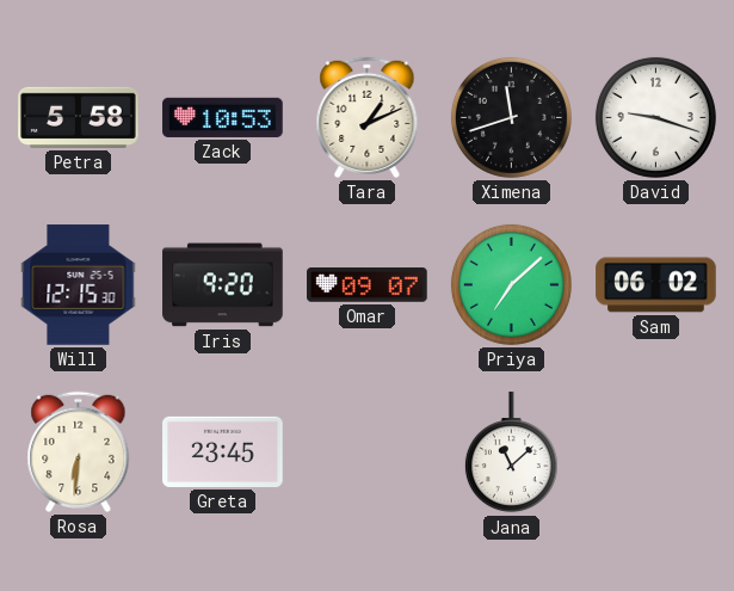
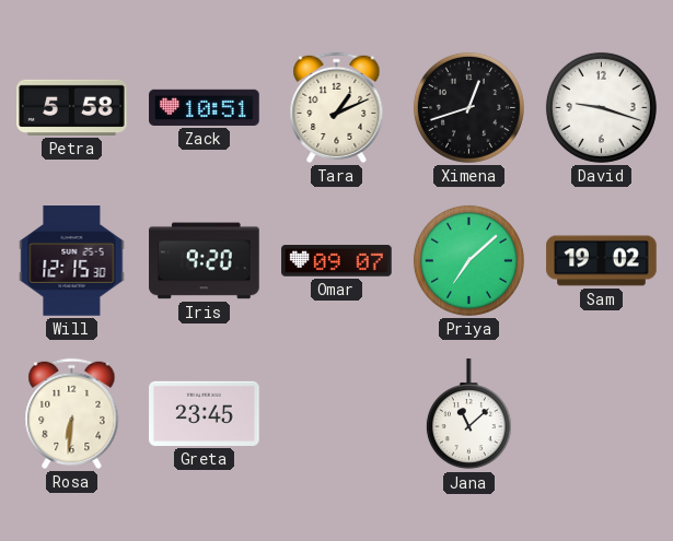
Zack: 10:53 -> 10:51
Ximena: 11:42 -> 12:42
Sam: 06:02 -> 19:02
